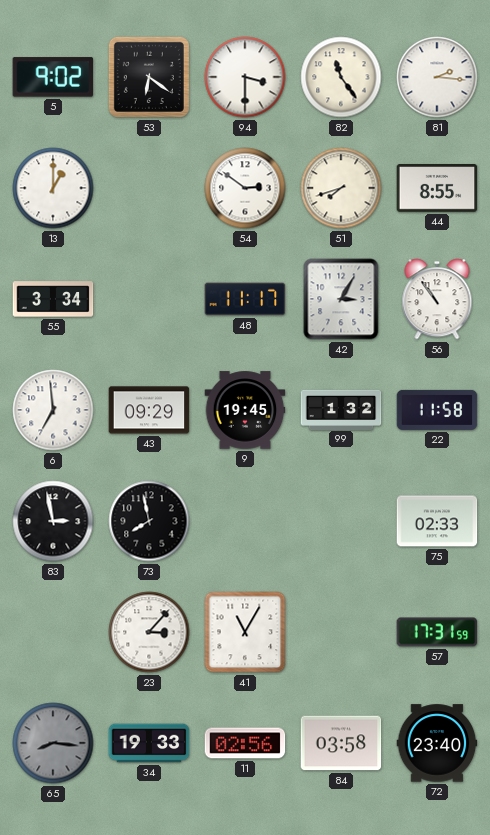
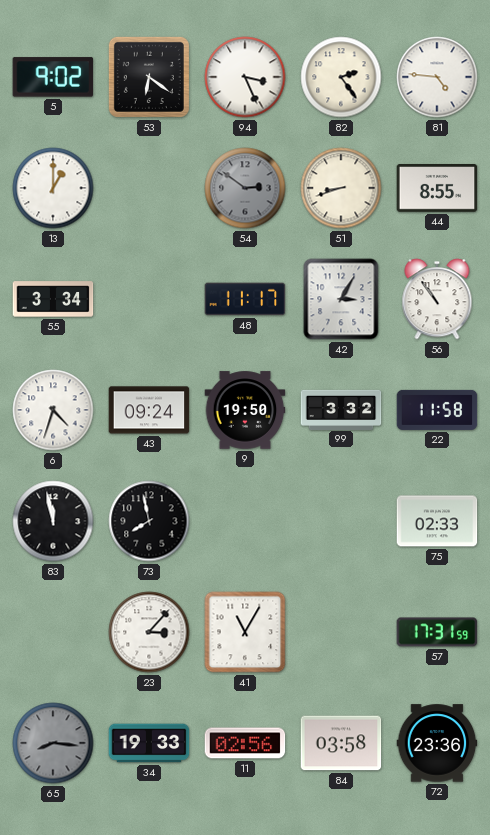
94: 3:30 -> 3:26
82: 11:24 -> 2:24
81: 2:16 -> 4:46
54 dial: white -> grey
51: 7:42 -> 8:42
6: 6:59 -> 4:33
43: 09:29 -> 09:24
9: 19:45 -> 19:50
99: 1:32 -> 3:32
83: 2:58 -> 11:58
72: 23:40 -> 23:36
